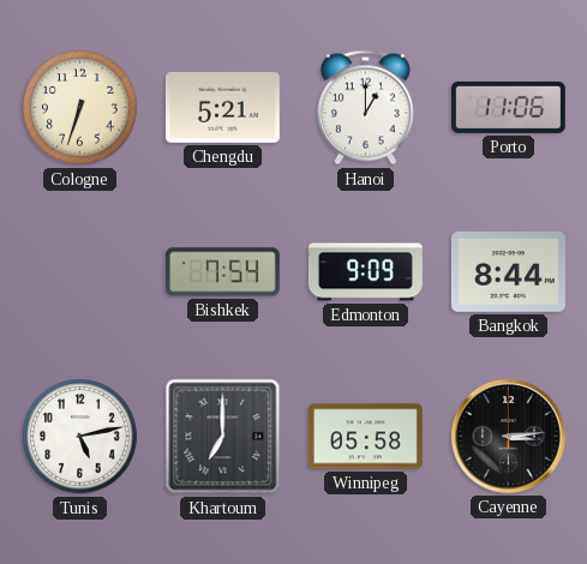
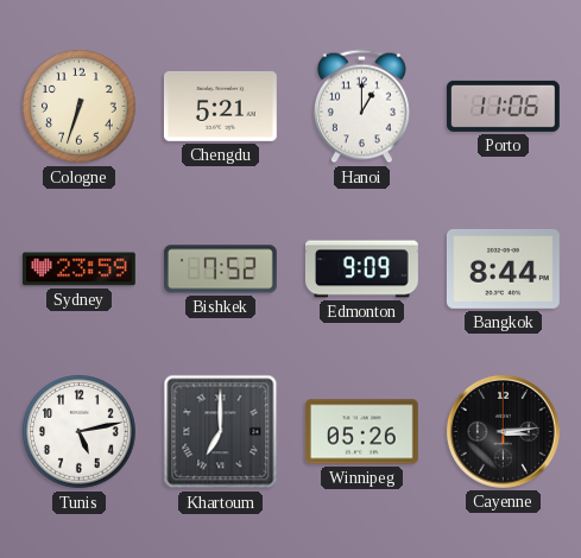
Sydney: none -> 23:59
Bishkek: 7:54 -> 7:52
Winnipeg: 05:58 -> 05:26
